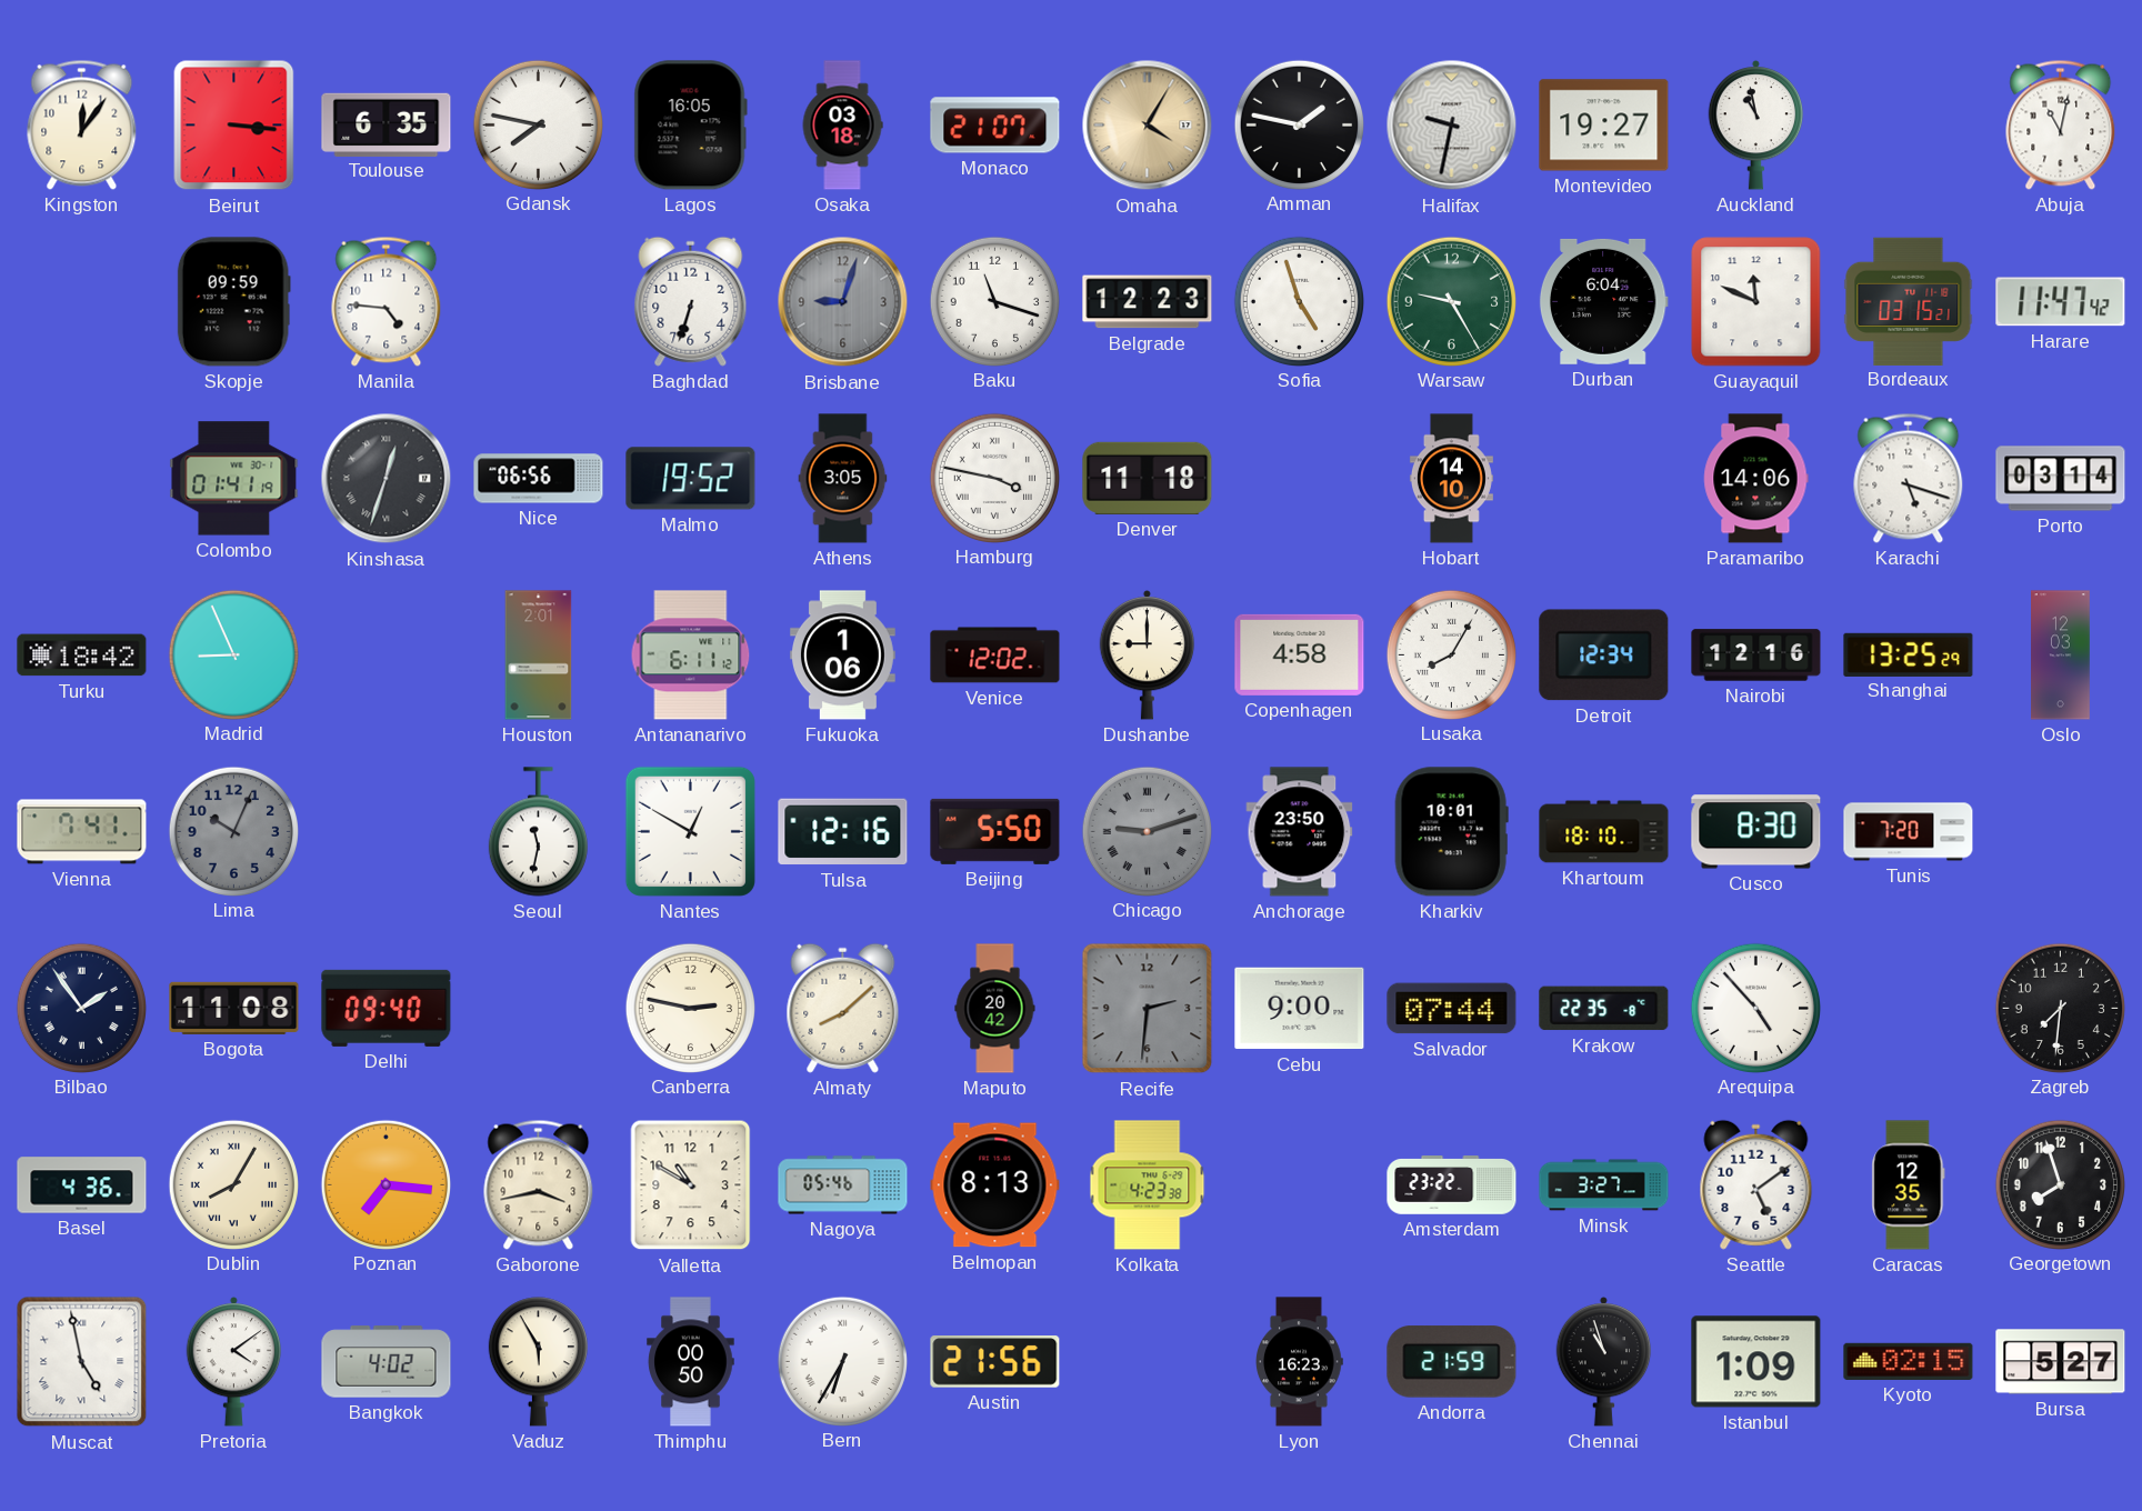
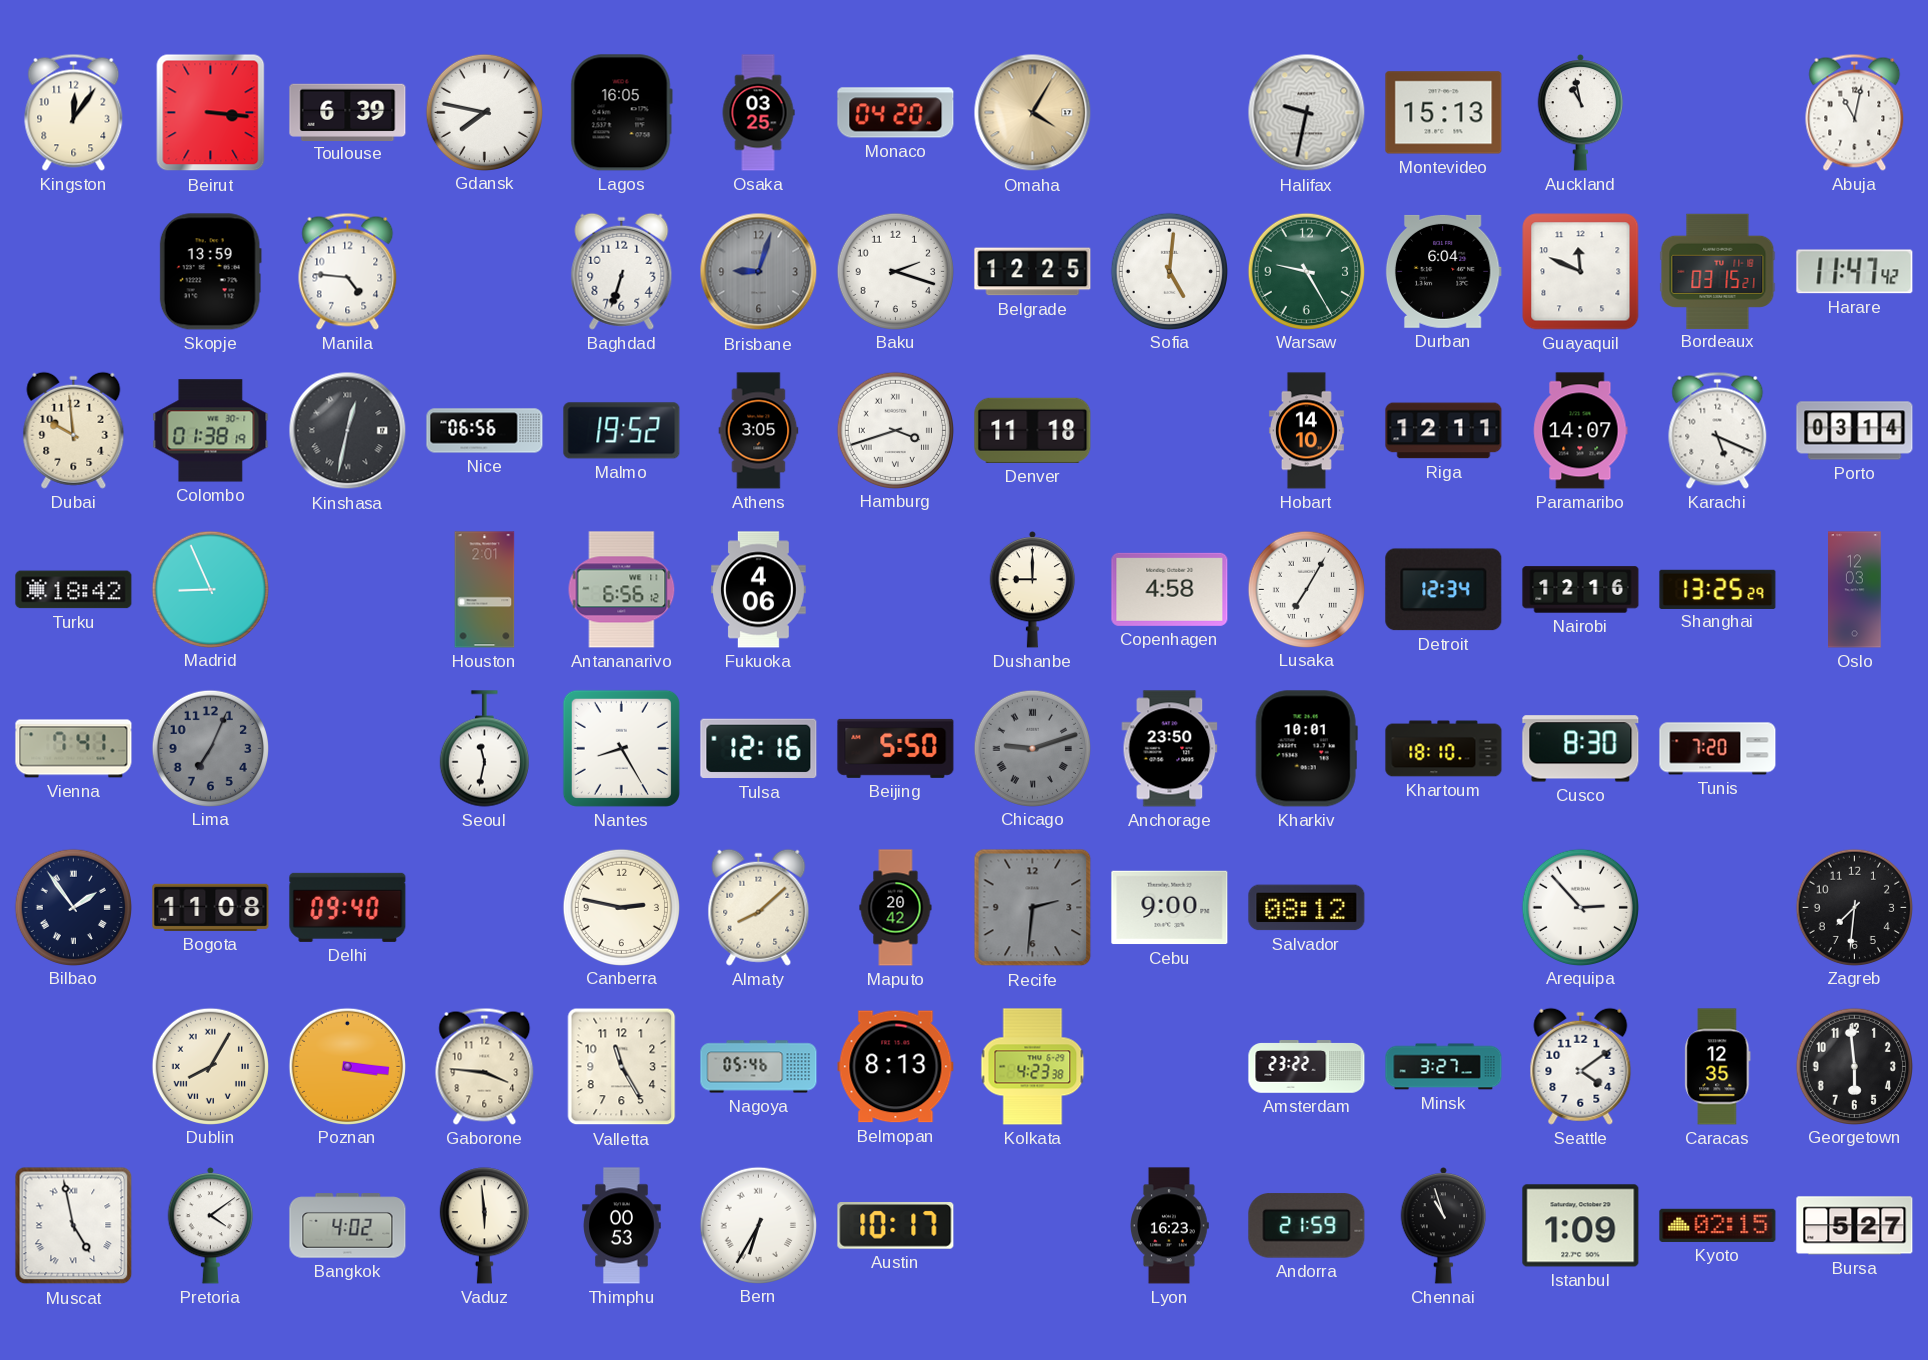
Toulouse: 6:35 -> 6:39
Osaka: 03:18 -> 03:25
Monaco: 21:07 -> 04:20
Amman: 1:47 -> none
Montevideo: 19:27 -> 15:13
Skopje: 09:59 -> 13:59
Baku: 11:18 -> 2:18
Belgrade: 12:23 -> 12:25
Sofia: 4:57 -> 5:01
Dubai: none -> 9:59
Colombo: 01:41 -> 01:38
Kinshasa: 12:33 -> 12:32
Hamburg: 3:47 -> 3:42
Riga: none -> 12:11
Paramaribo: 14:06 -> 14:07
Karachi: 5:18 -> 5:19
Antananarivo: 6:11 -> 6:56
Fukuoka: 1:06 -> 4:06
Venice: 12:02 -> none
Lusaka: 8:05 -> 7:05
Lima: 10:04 -> 7:04
Nantes: 12:50 -> 8:25
Salvador: 07:44 -> 08:12
Krakow: 22:35 -> none
Arequipa: 4:53 -> 2:53
Basel: 4:36 -> none
Poznan: 7:16 -> 3:16
Gaborone: 3:43 -> 3:46
Valletta: 10:50 -> 11:25
Seattle: 5:09 -> 4:09
Georgetown: 7:57 -> 5:59
Vaduz: 5:55 -> 5:59
Thimphu: 00:50 -> 00:53
Austin: 21:56 -> 10:17
